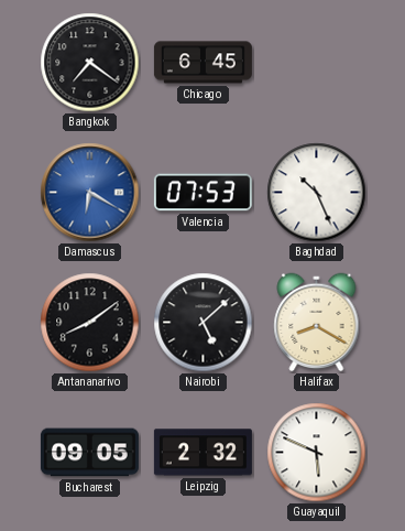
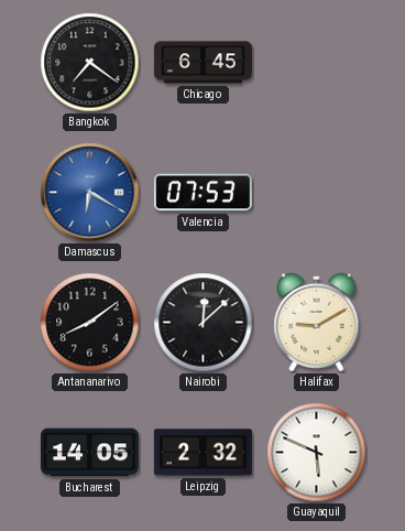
Baghdad: 10:26 -> none
Nairobi: 5:08 -> 12:08
Halifax: 8:20 -> 9:10
Bucharest: 09:05 -> 14:05
